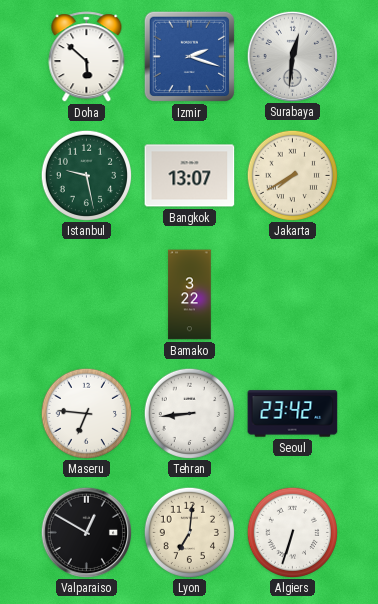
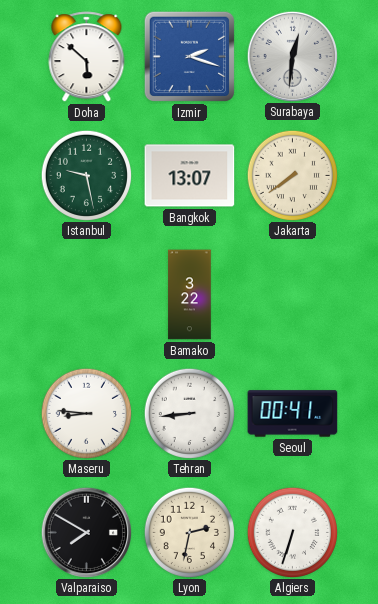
Jakarta: 7:40 -> 7:39
Maseru: 6:46 -> 8:46
Seoul: 23:42 -> 00:41
Valparaiso: 12:50 -> 7:50
Lyon: 7:01 -> 2:32
